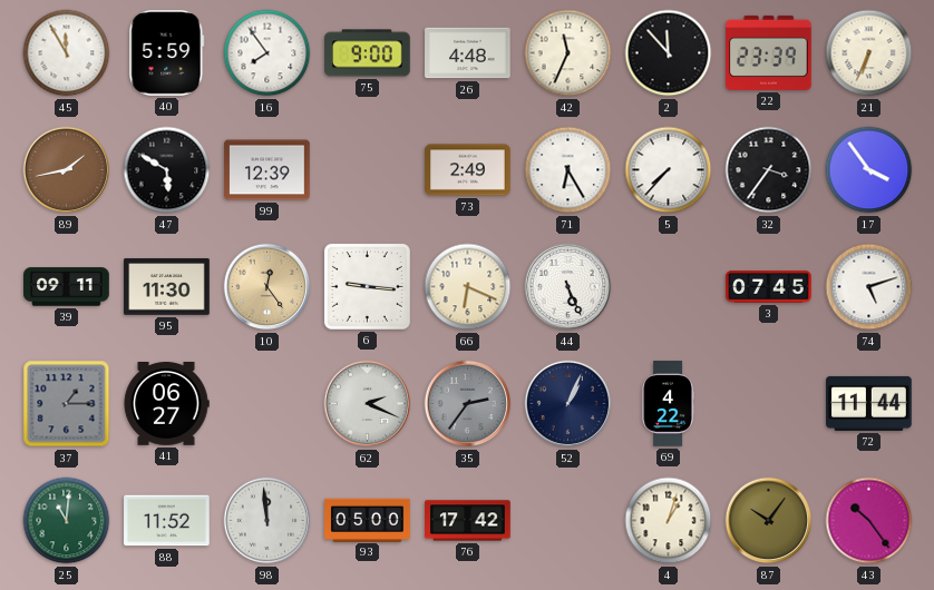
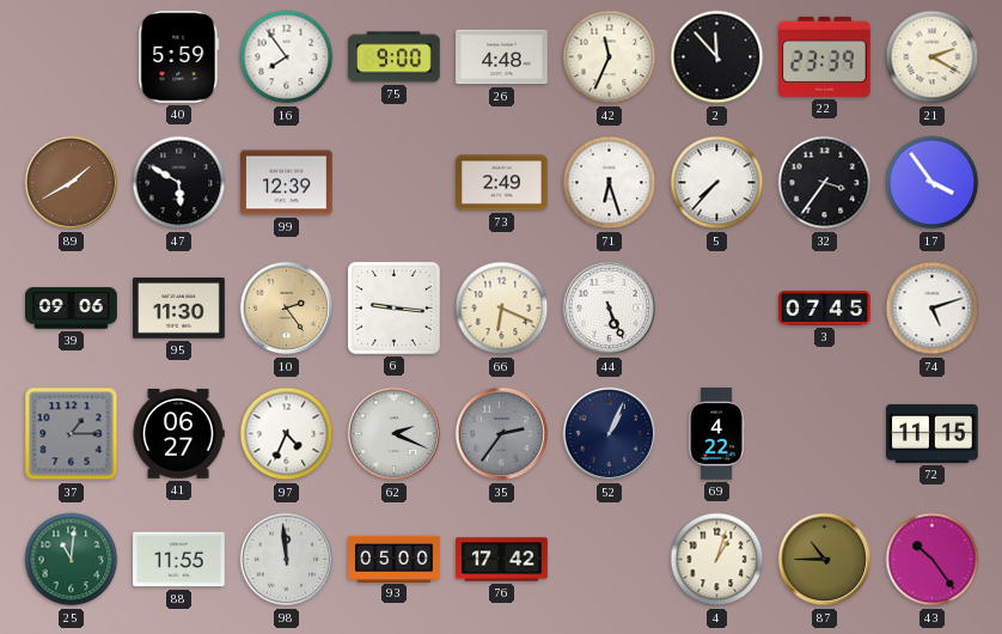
45: 11:55 -> none
21: 6:34 -> 2:20
89: 1:43 -> 1:40
71: 6:25 -> 6:27
39: 09:11 -> 09:06
10: 12:24 -> 2:24
97: none -> 4:34
72: 11:44 -> 11:15
88: 11:52 -> 11:55
87: 10:06 -> 10:45
